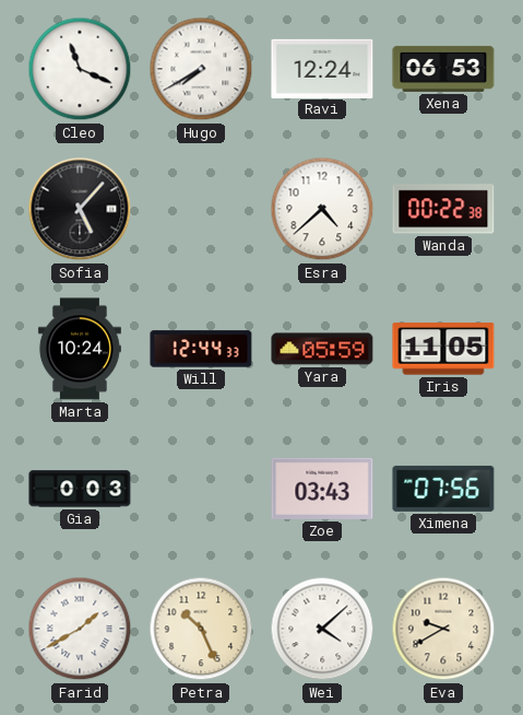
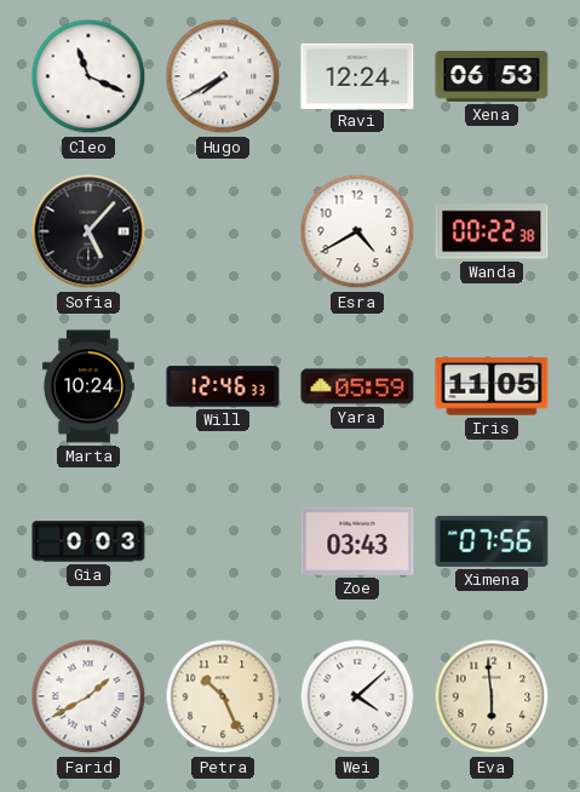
Esra: 4:38 -> 4:40
Will: 12:44 -> 12:46
Eva: 9:40 -> 5:59
